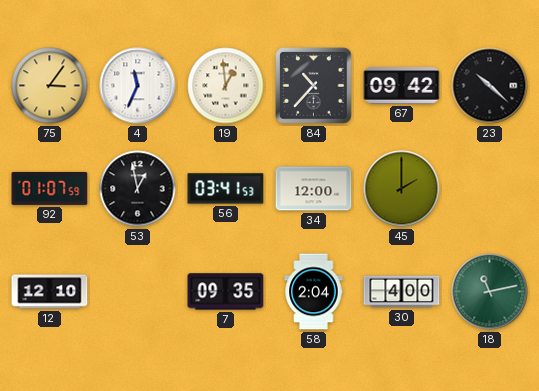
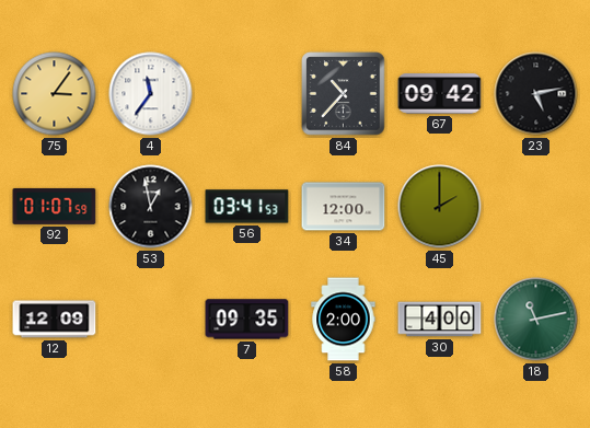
4: 11:34 -> 11:36
19: 12:59 -> none
23: 10:22 -> 5:13
12: 12:10 -> 12:09
58: 2:04 -> 2:00
